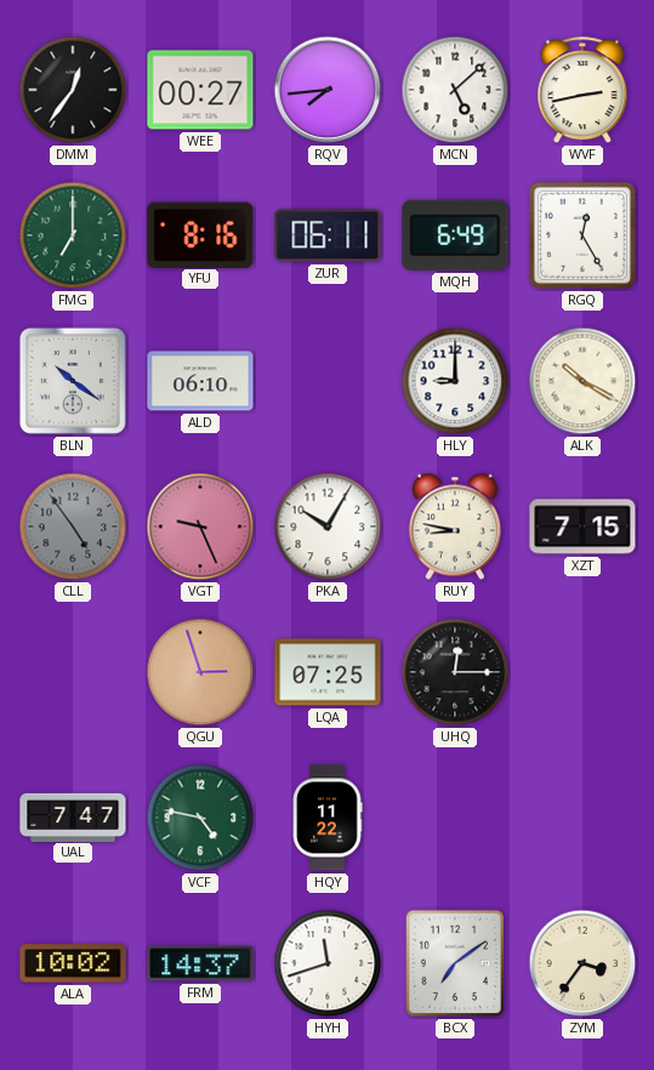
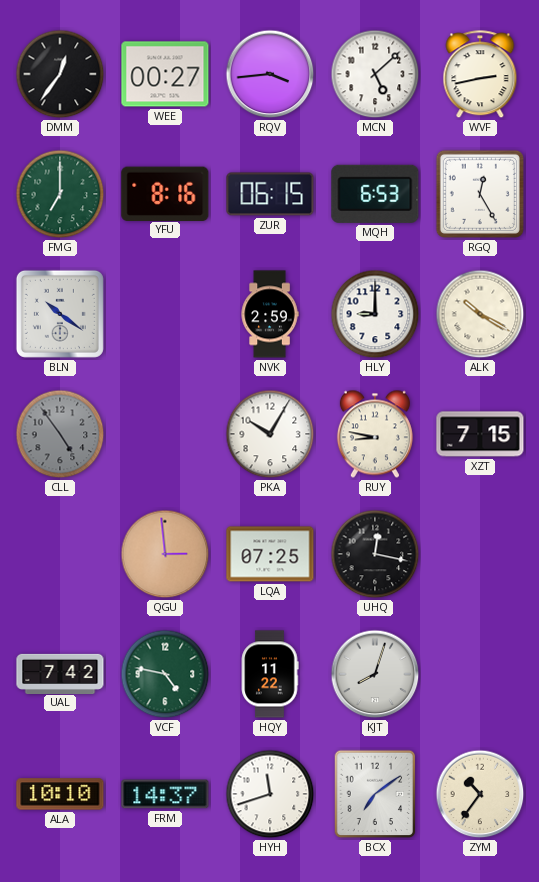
RQV: 7:44 -> 3:44
ZUR: 06:11 -> 06:15
MQH: 6:49 -> 6:53
ALD: 06:10 -> none
NVK: none -> 2:59
VGT: 9:26 -> none
QGU: 2:57 -> 2:59
UHQ: 12:15 -> 12:17
UAL: 7:47 -> 7:42
KJT: none -> 8:03
ALA: 10:02 -> 10:10
ZYM: 3:36 -> 10:36
